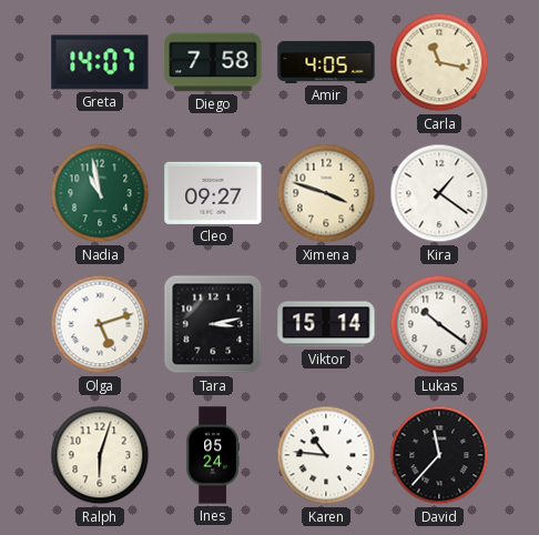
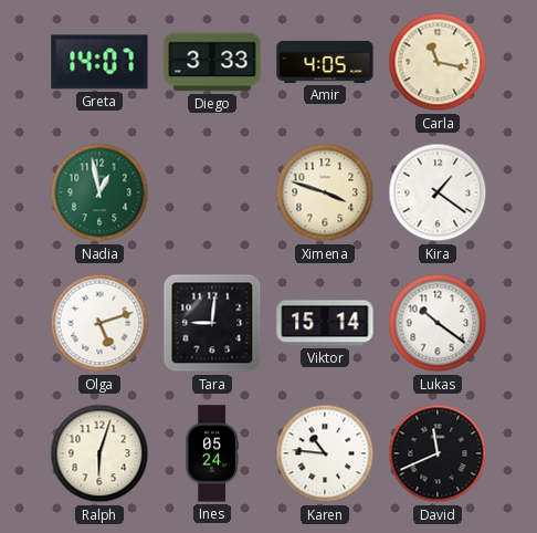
Diego: 7:58 -> 3:33
Nadia: 10:58 -> 12:58
Cleo: 09:27 -> none
Tara: 3:13 -> 9:01
David: 11:37 -> 11:41
